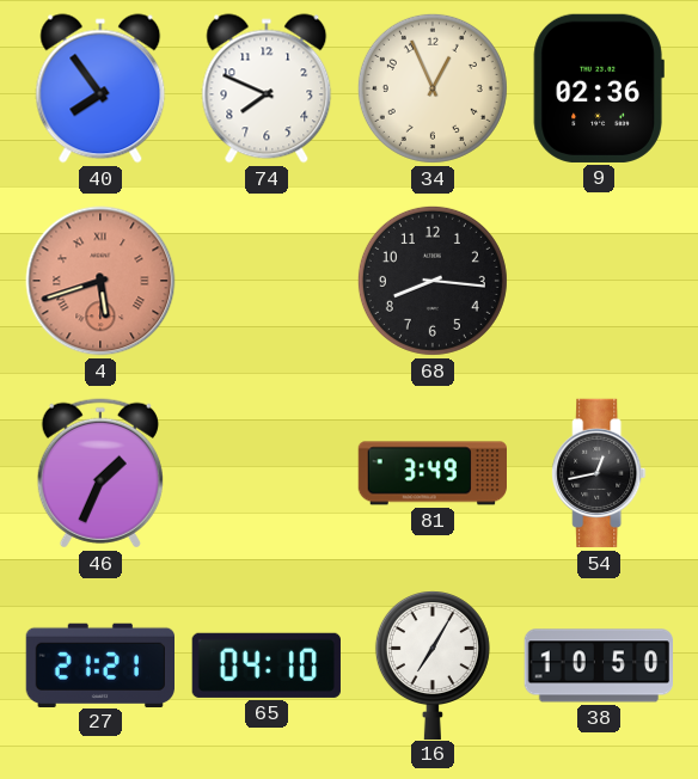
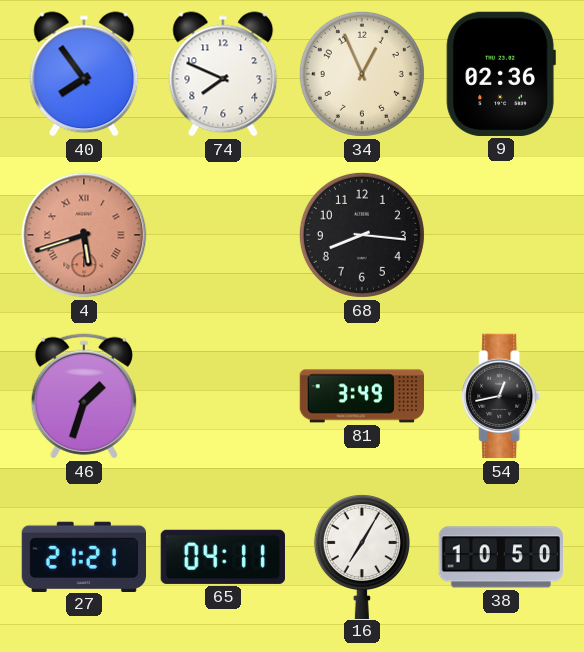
46: 1:34 -> 1:33
65: 04:10 -> 04:11
